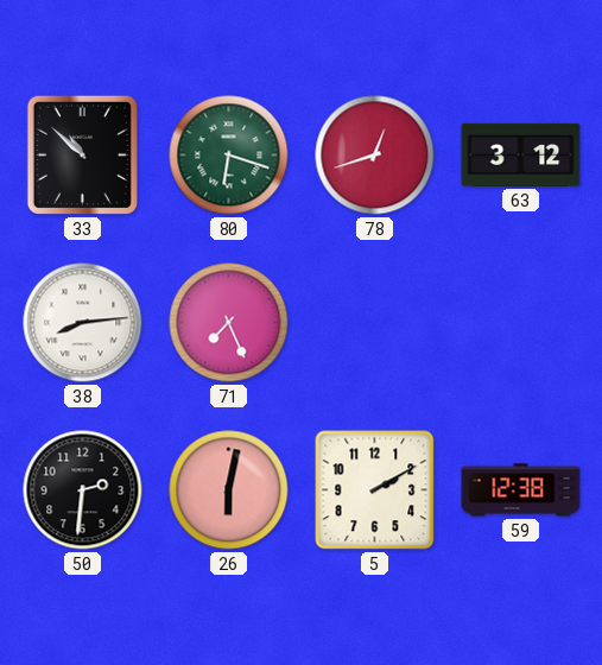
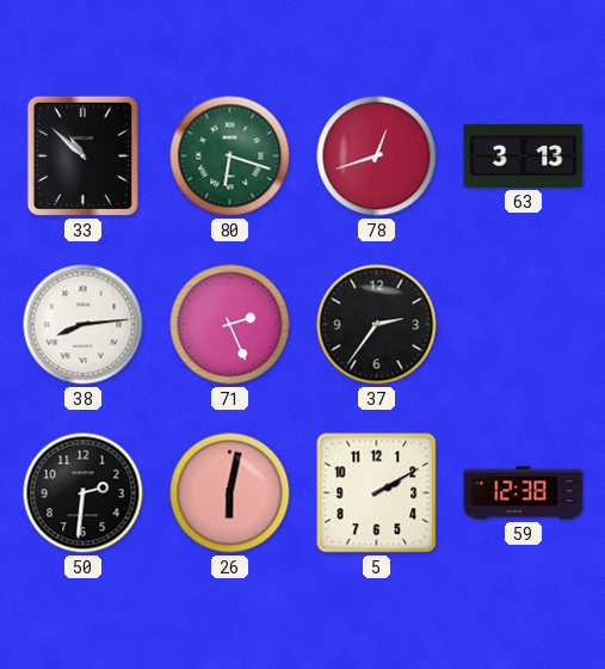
63: 3:12 -> 3:13
71: 7:26 -> 2:26
37: none -> 2:36
